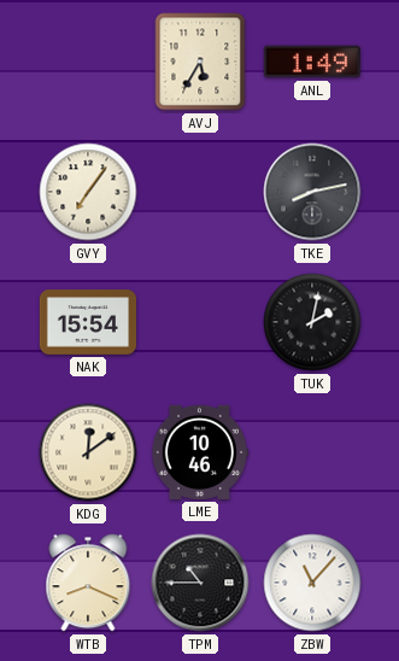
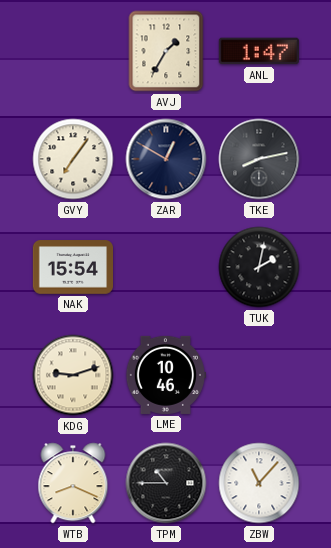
AVJ: 5:35 -> 1:35
ANL: 1:49 -> 1:47
ZAR: none -> 12:50
KDG: 12:09 -> 9:12
